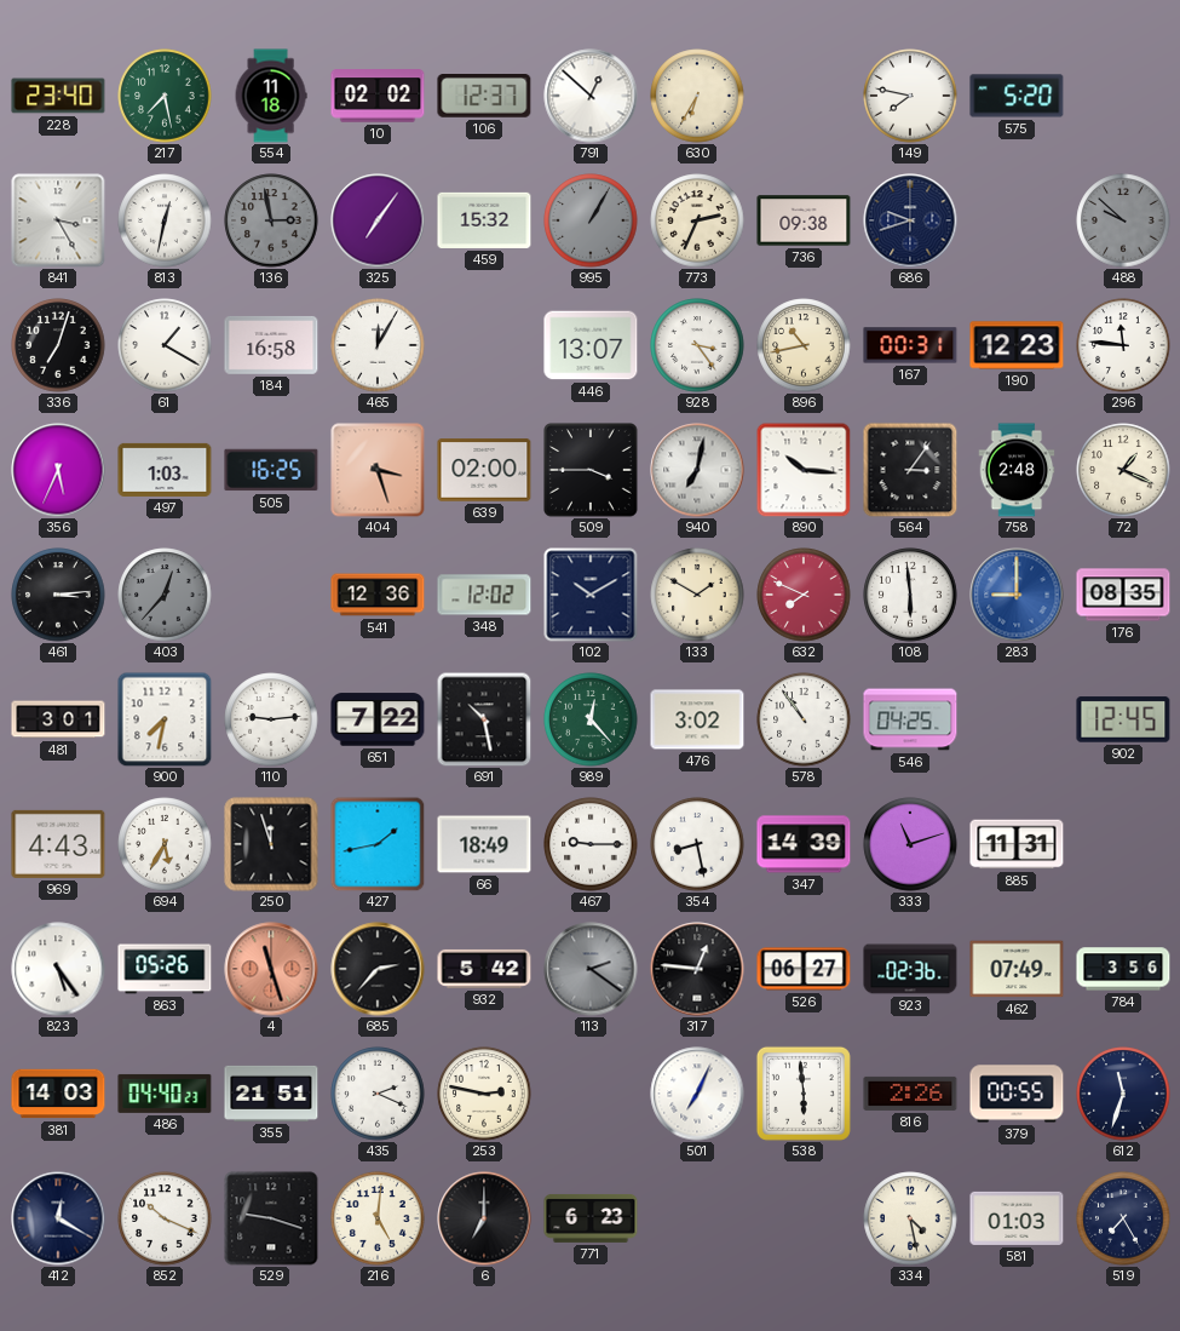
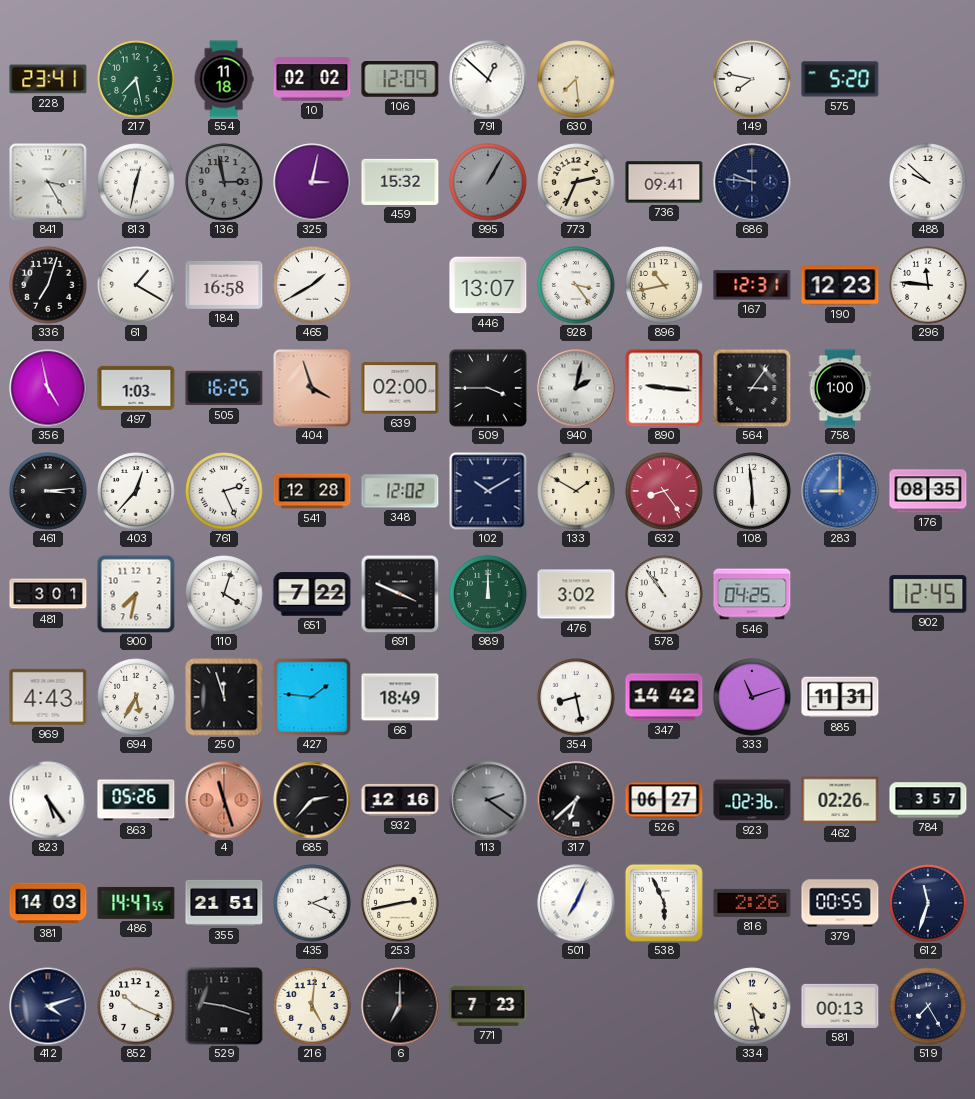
228: 23:40 -> 23:41
106: 12:37 -> 12:09
630: 6:35 -> 7:29
325: 7:06 -> 3:02
736: 09:38 -> 09:41
686: 9:42 -> 9:46
488 dial: grey -> white
465: 12:05 -> 1:40
167: 00:31 -> 12:31
356: 5:34 -> 4:58
404: 3:27 -> 3:57
940: 7:02 -> 2:02
890: 10:16 -> 9:16
758: 2:48 -> 1:00
72: 1:19 -> none
403 dial: grey -> white
761: none -> 2:26
541: 12:36 -> 12:28
632: 7:49 -> 8:24
110: 9:14 -> 4:03
691: 10:28 -> 3:49
989: 12:23 -> 12:00
427: 1:43 -> 1:46
467: 9:15 -> none
347: 14:39 -> 14:42
932: 5:42 -> 12:16
317: 12:46 -> 6:38
462: 07:49 -> 02:26
784: 3:56 -> 3:57
486: 04:40 -> 14:47
253: 2:47 -> 2:43
538: 5:59 -> 5:56
412: 12:20 -> 4:12
771: 6:23 -> 7:23
581: 01:03 -> 00:13
